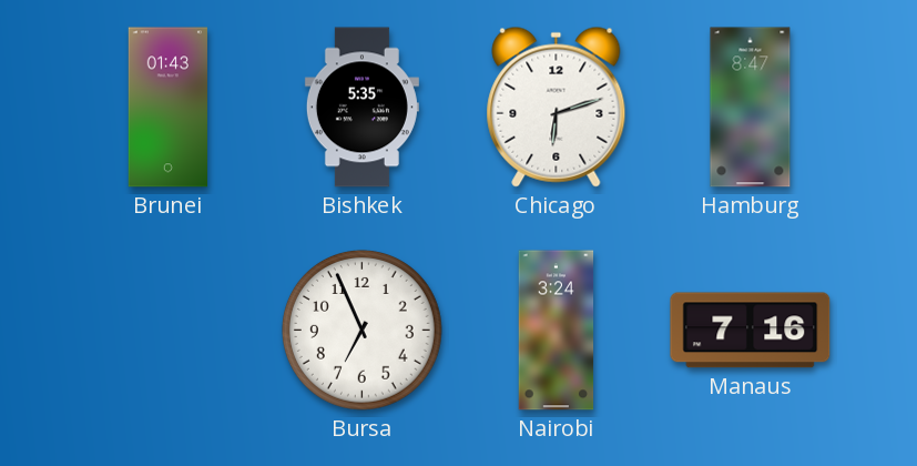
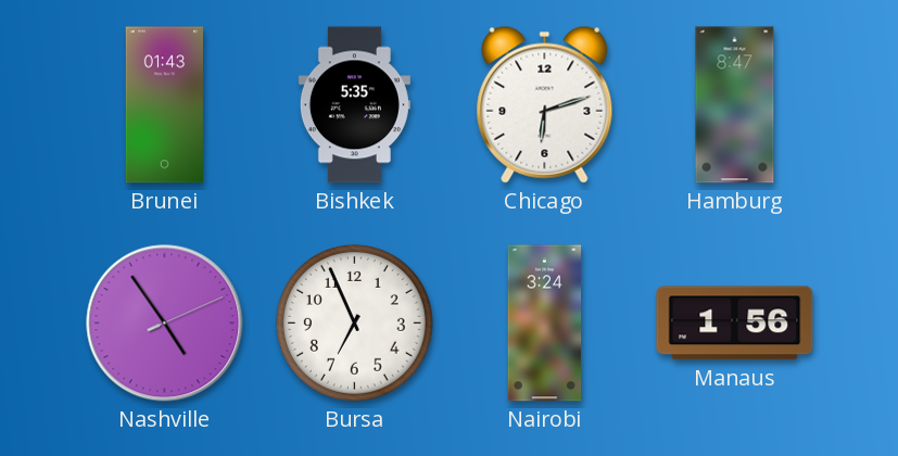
Nashville: none -> 4:54
Manaus: 7:16 -> 1:56
